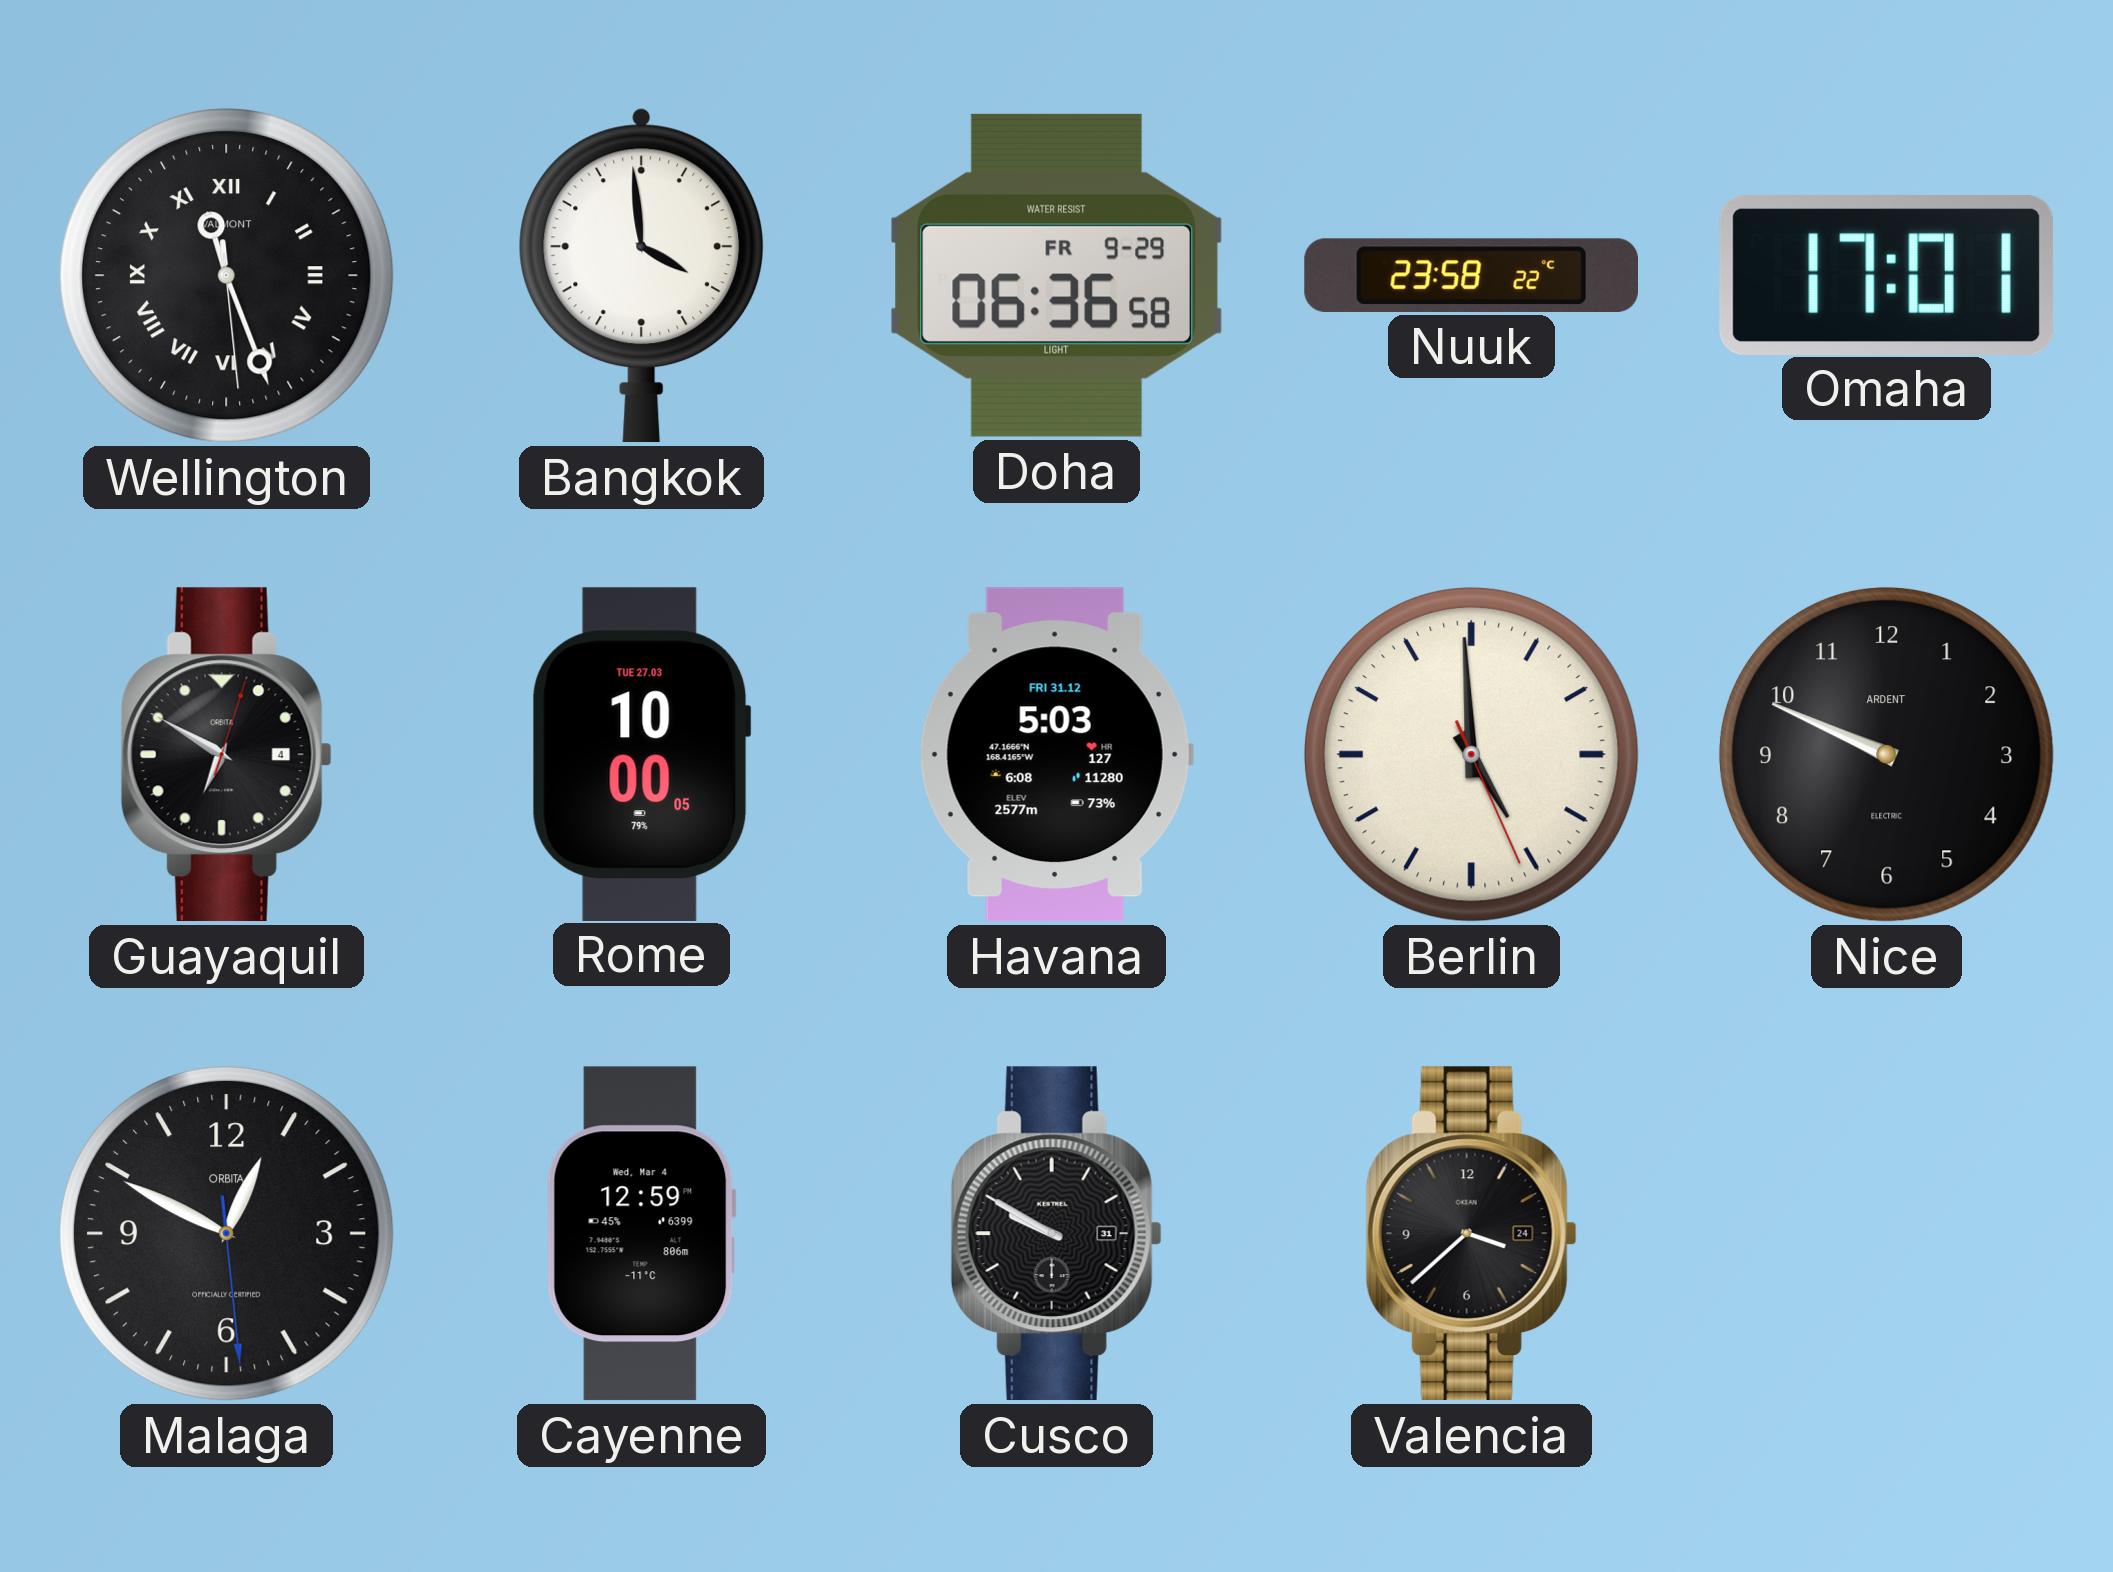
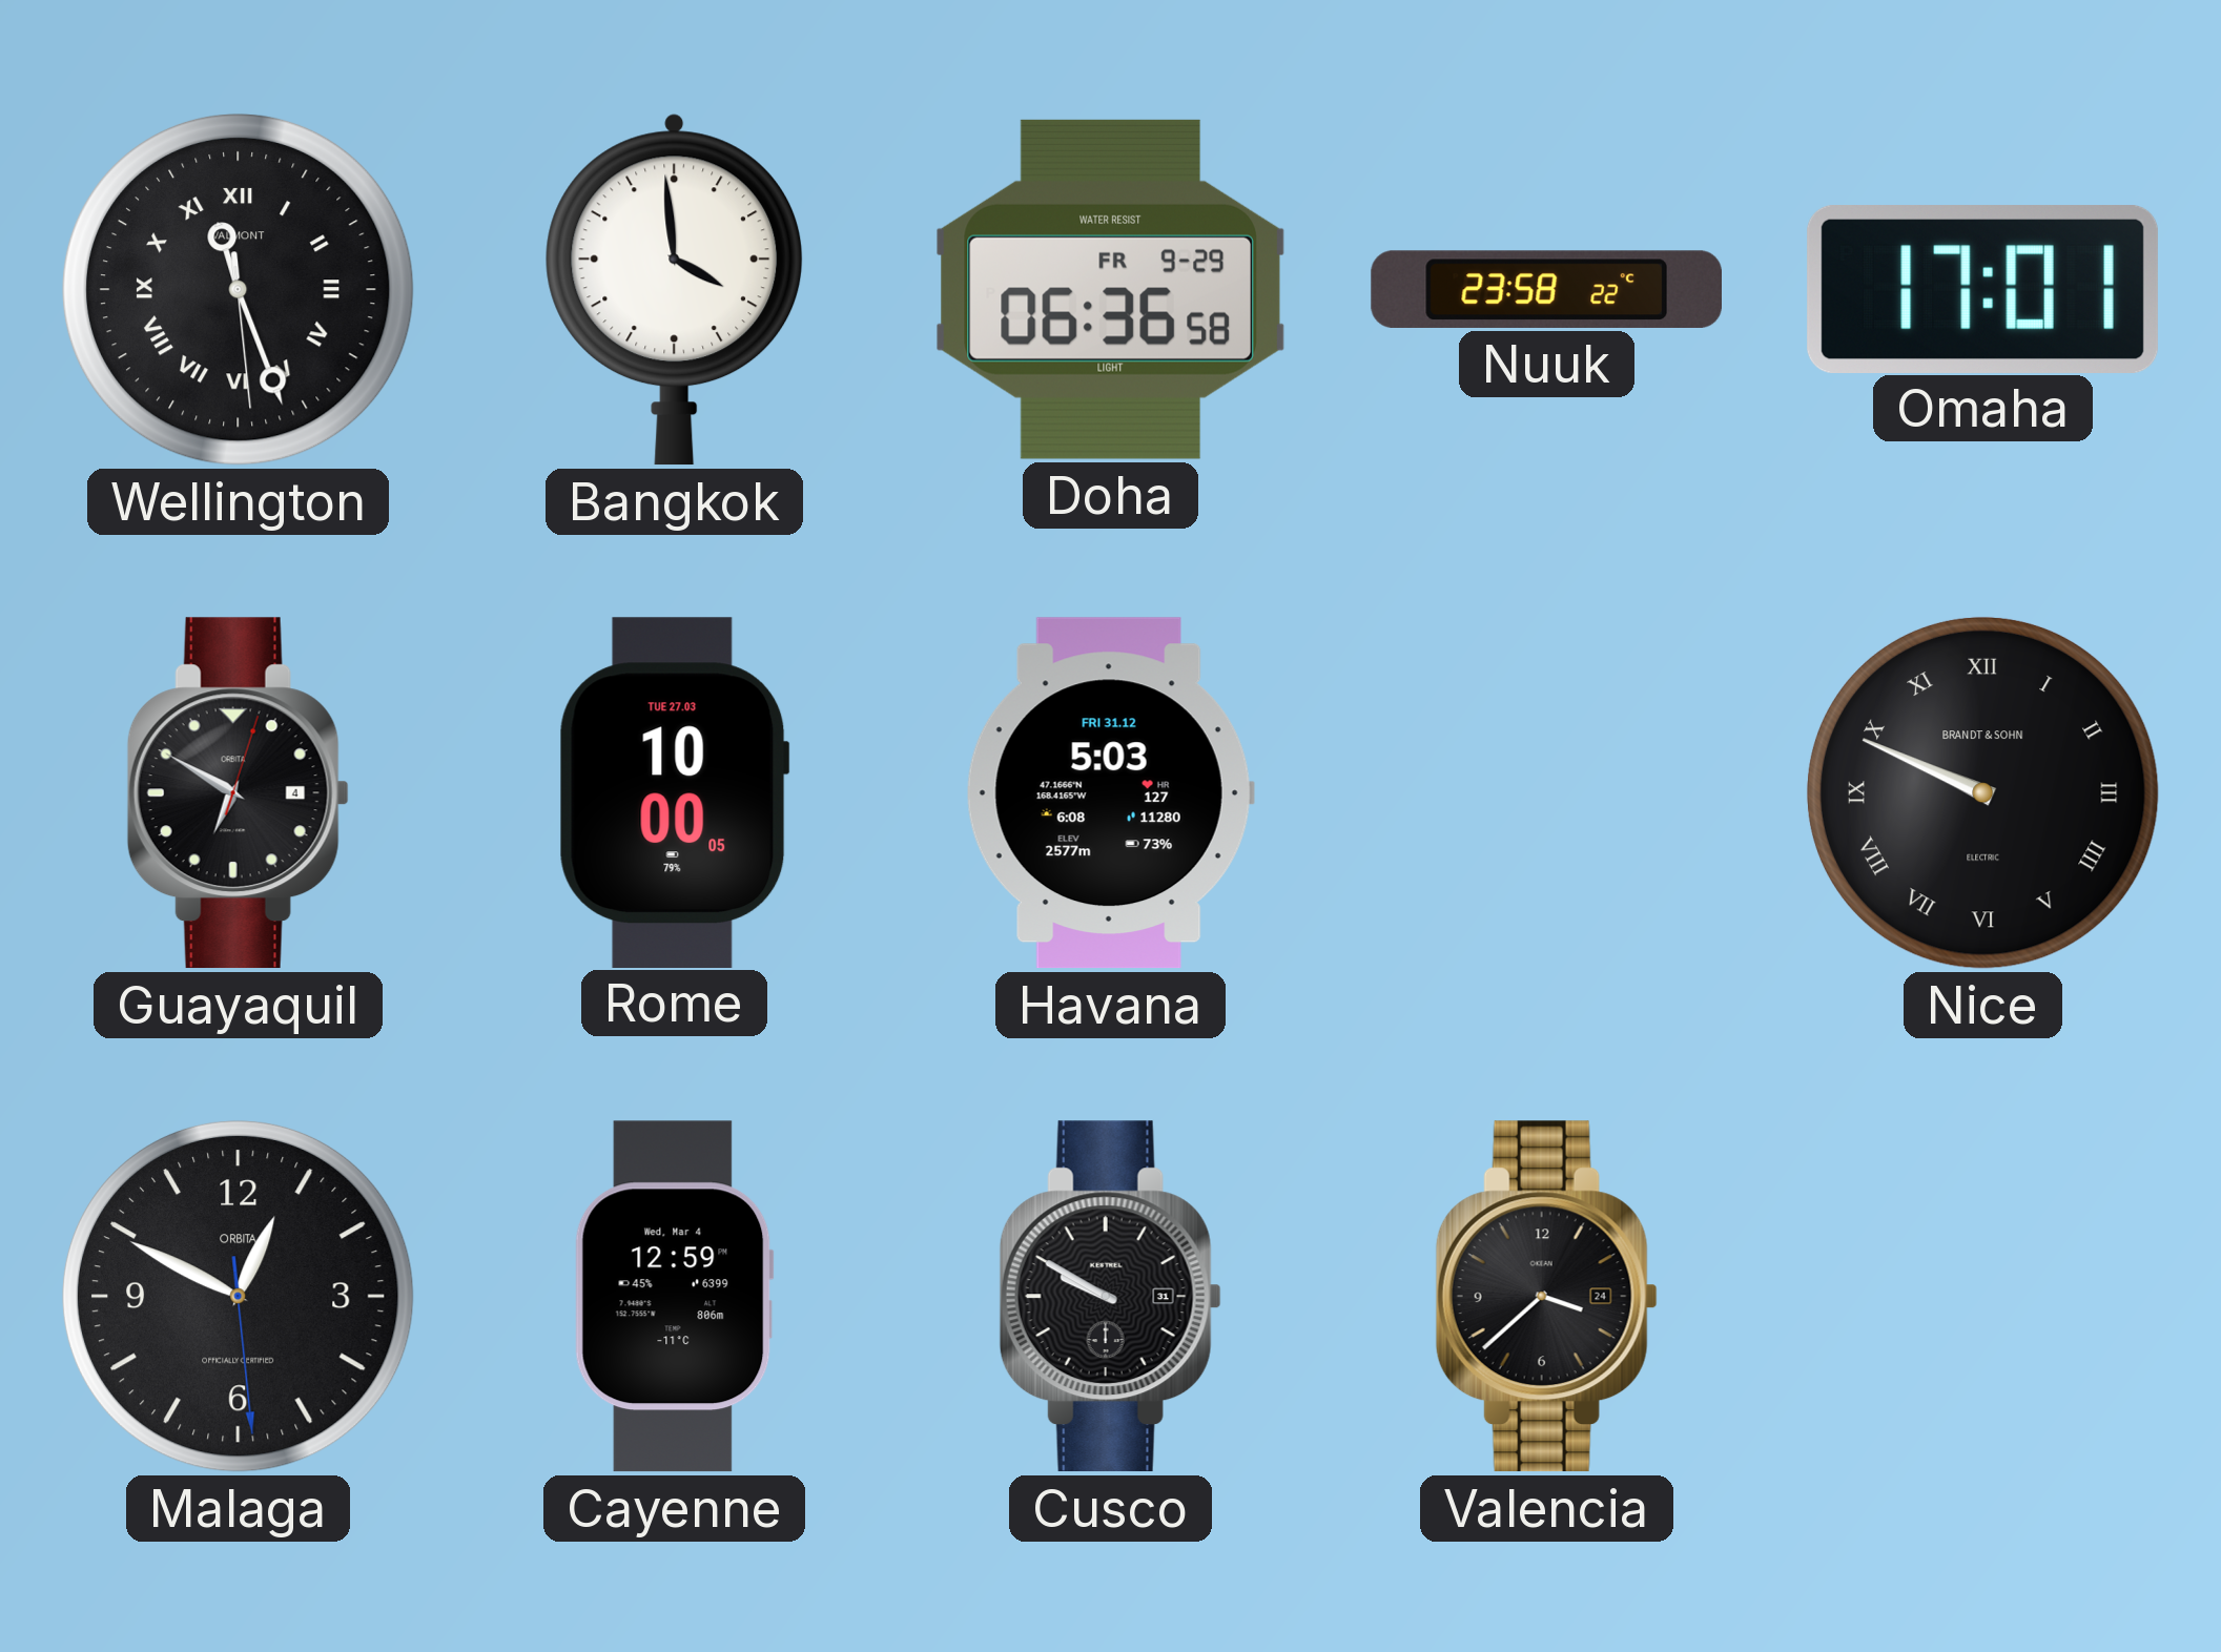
Berlin: 4:59 -> none
Nice numerals: Arabic -> Roman
Nice brand: ARDENT -> BRANDT & SOHN
